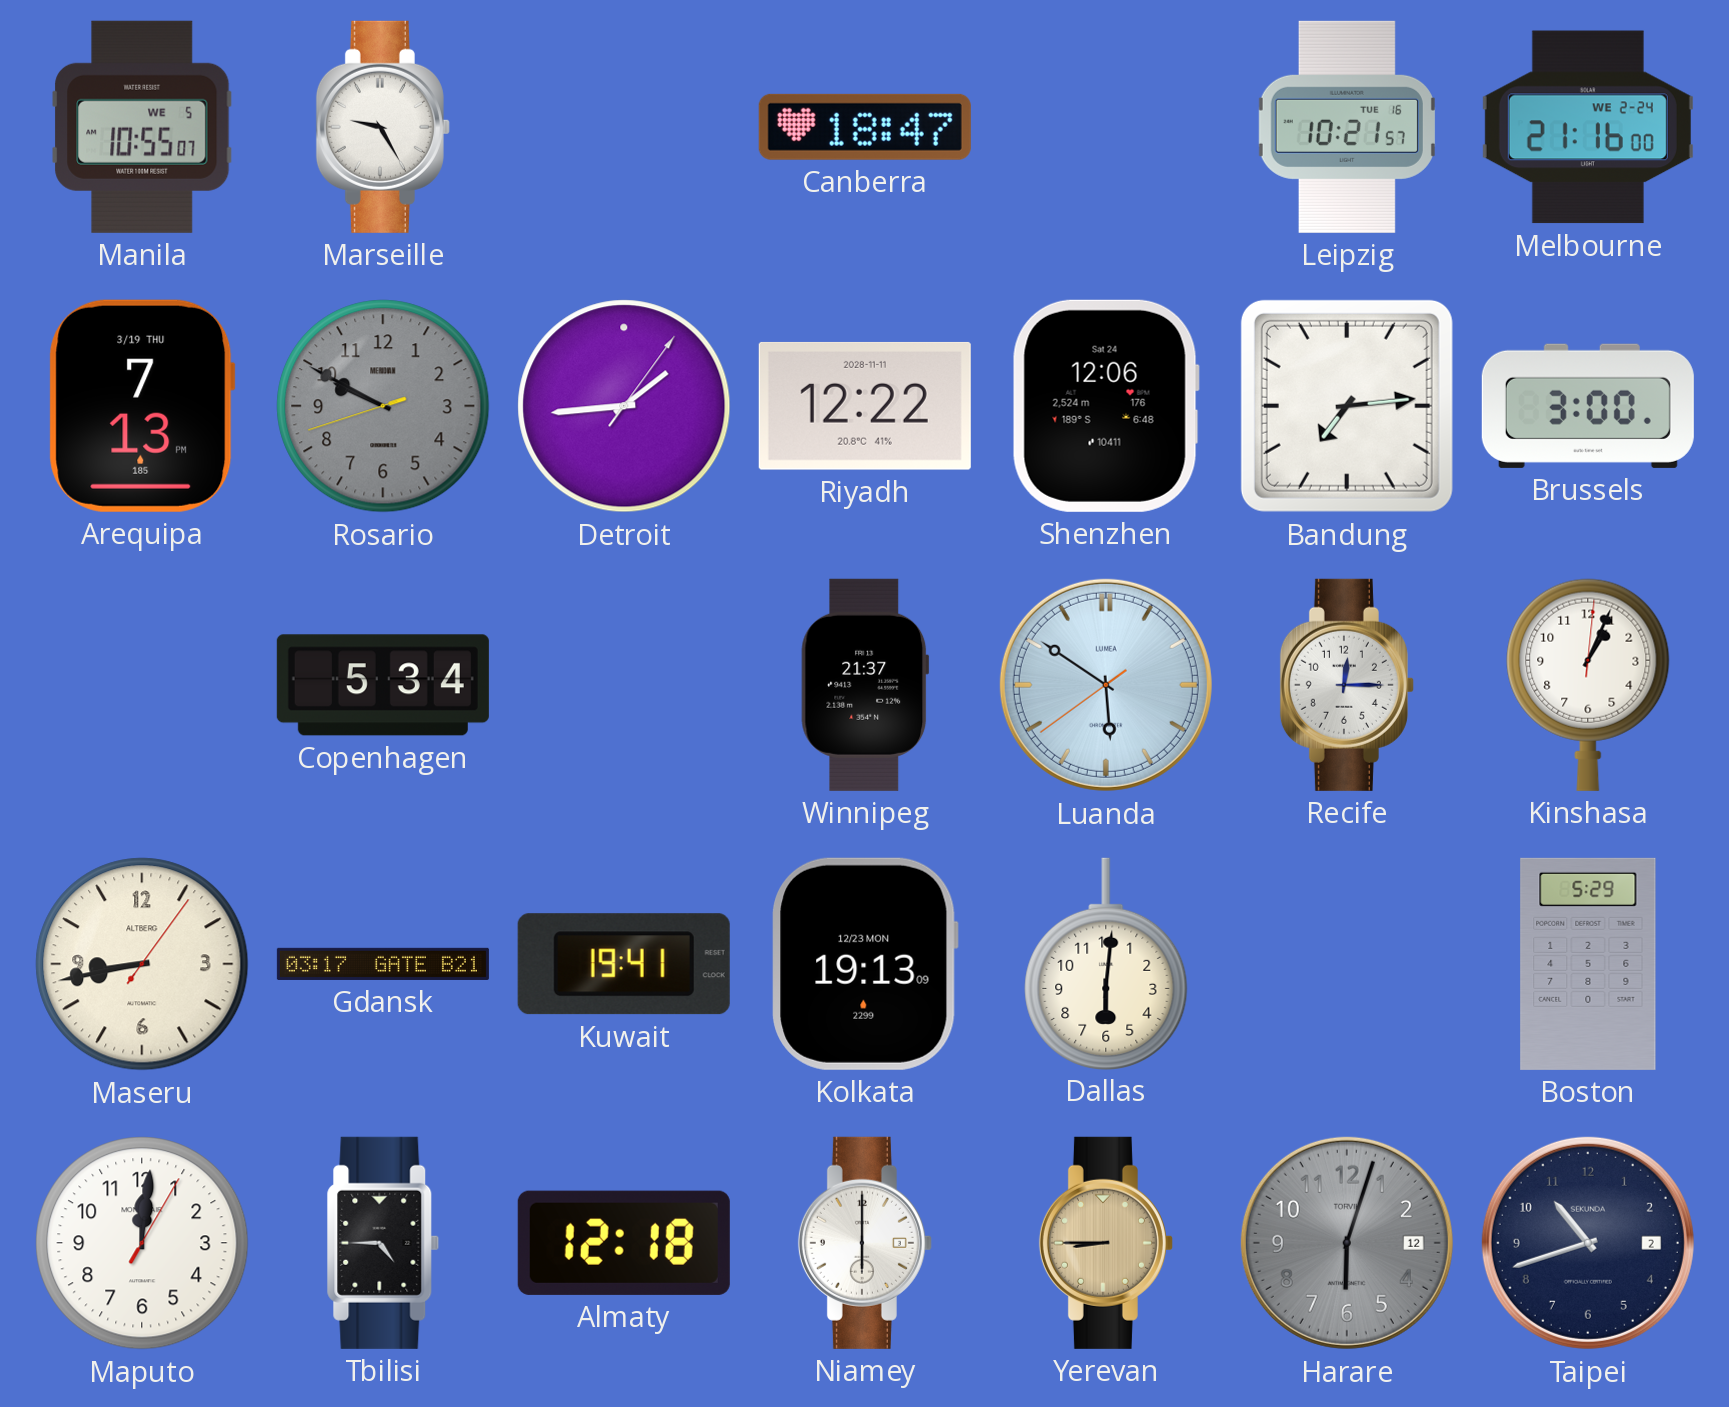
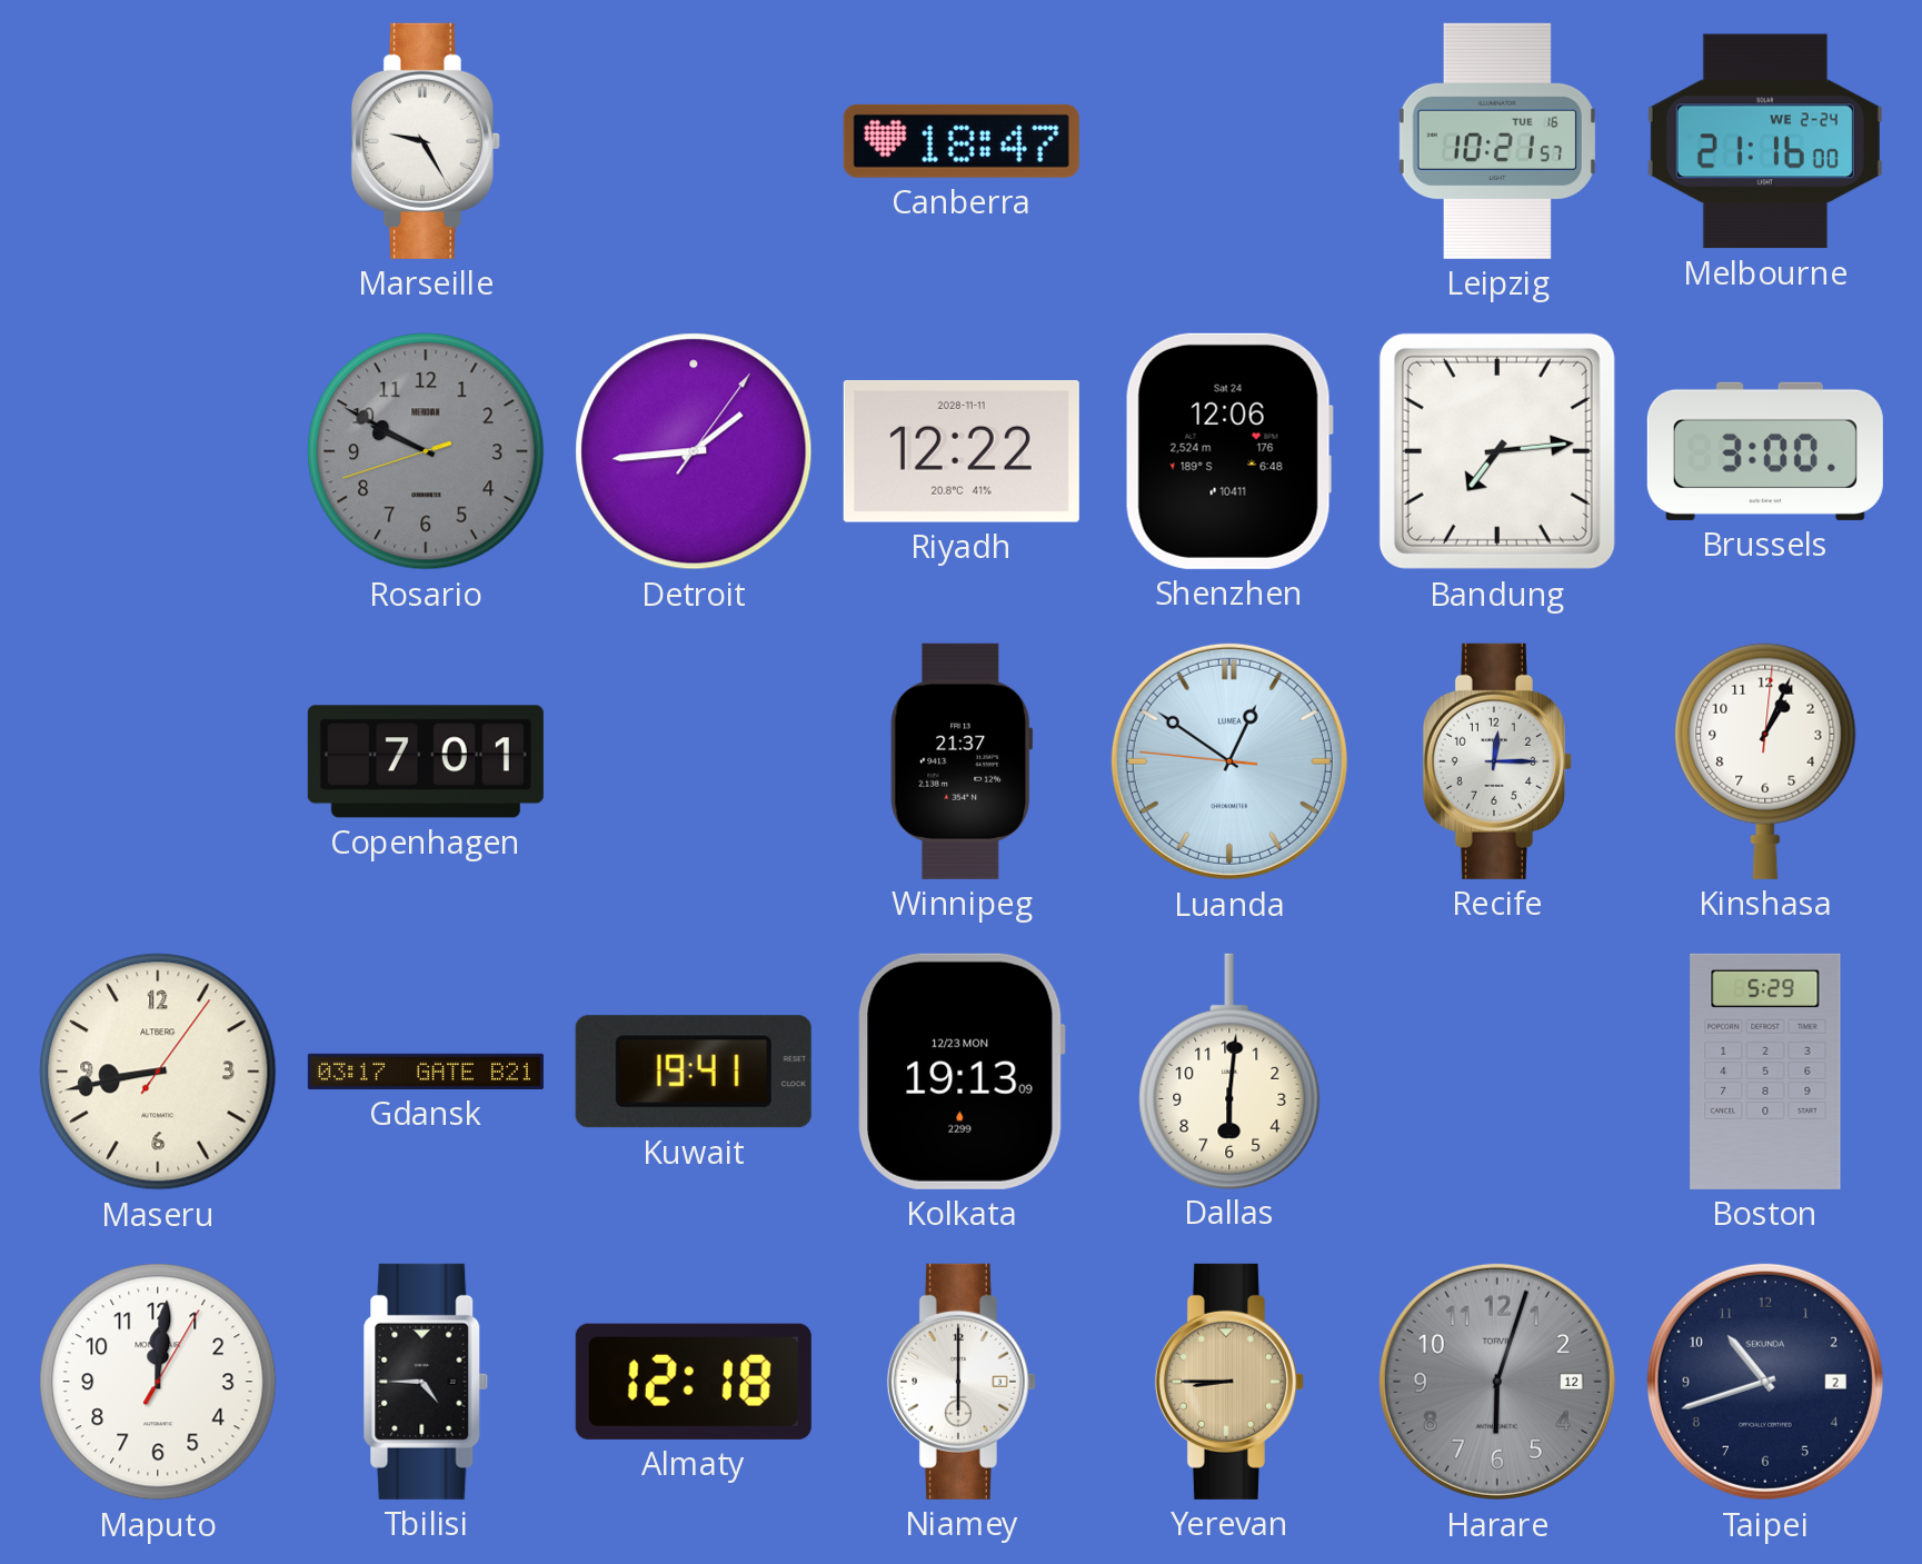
Manila: 10:55 -> none
Arequipa: 7:13 -> none
Copenhagen: 5:34 -> 7:01
Luanda: 5:50 -> 12:50
